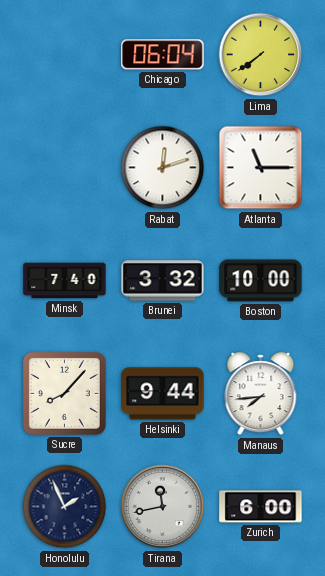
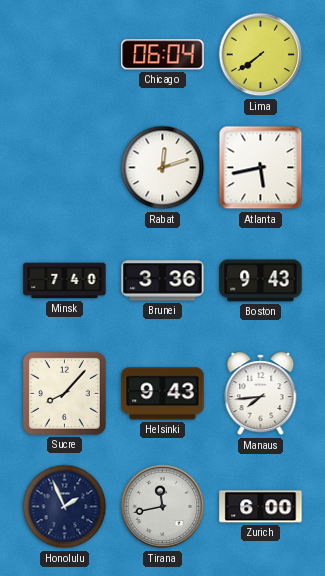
Atlanta: 11:15 -> 5:43
Brunei: 3:32 -> 3:36
Boston: 10:00 -> 9:43
Helsinki: 9:44 -> 9:43
